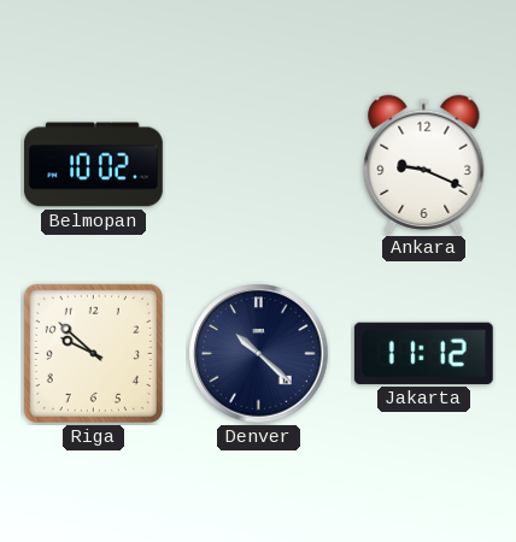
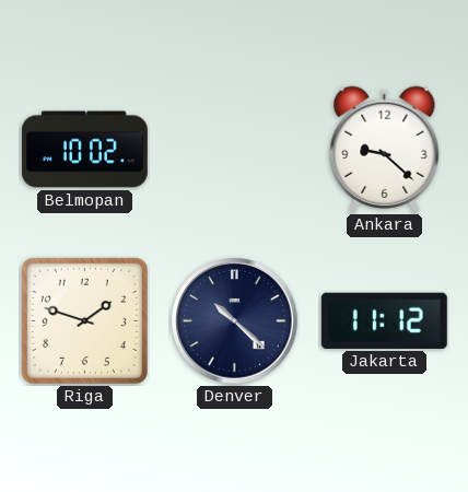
Ankara: 9:19 -> 9:22
Riga: 9:52 -> 1:48
